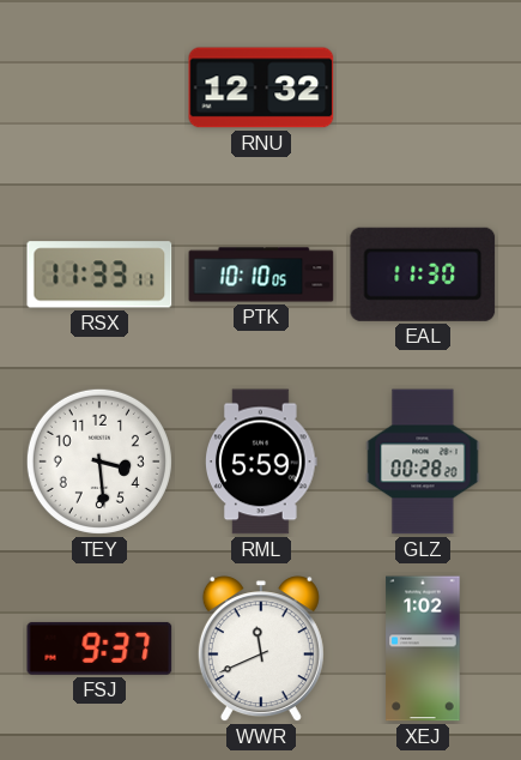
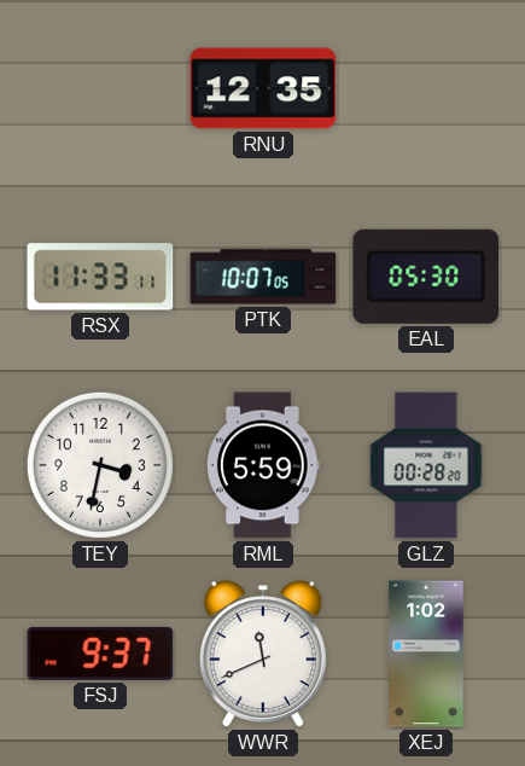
RNU: 12:32 -> 12:35
PTK: 10:10 -> 10:07
EAL: 11:30 -> 05:30
TEY: 3:29 -> 3:32
